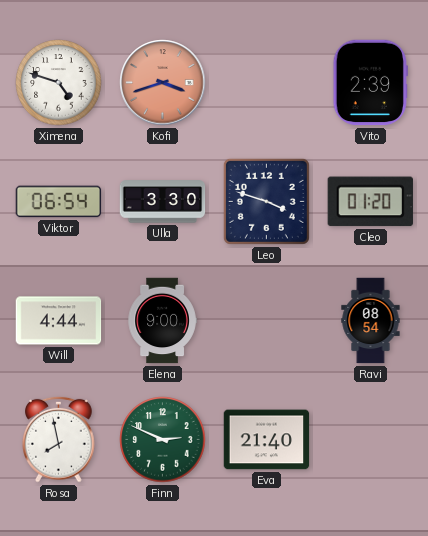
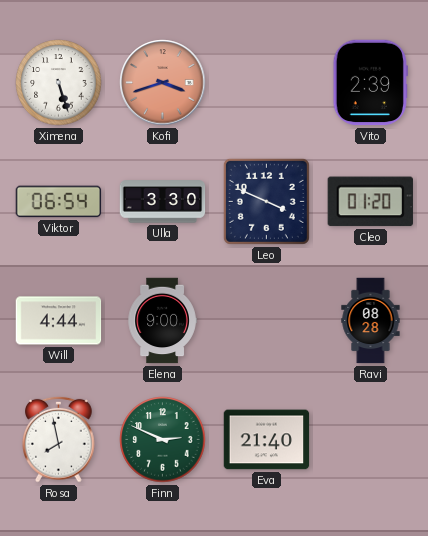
Ximena: 4:48 -> 5:27
Leo: 3:48 -> 3:49
Ravi: 08:54 -> 08:28
